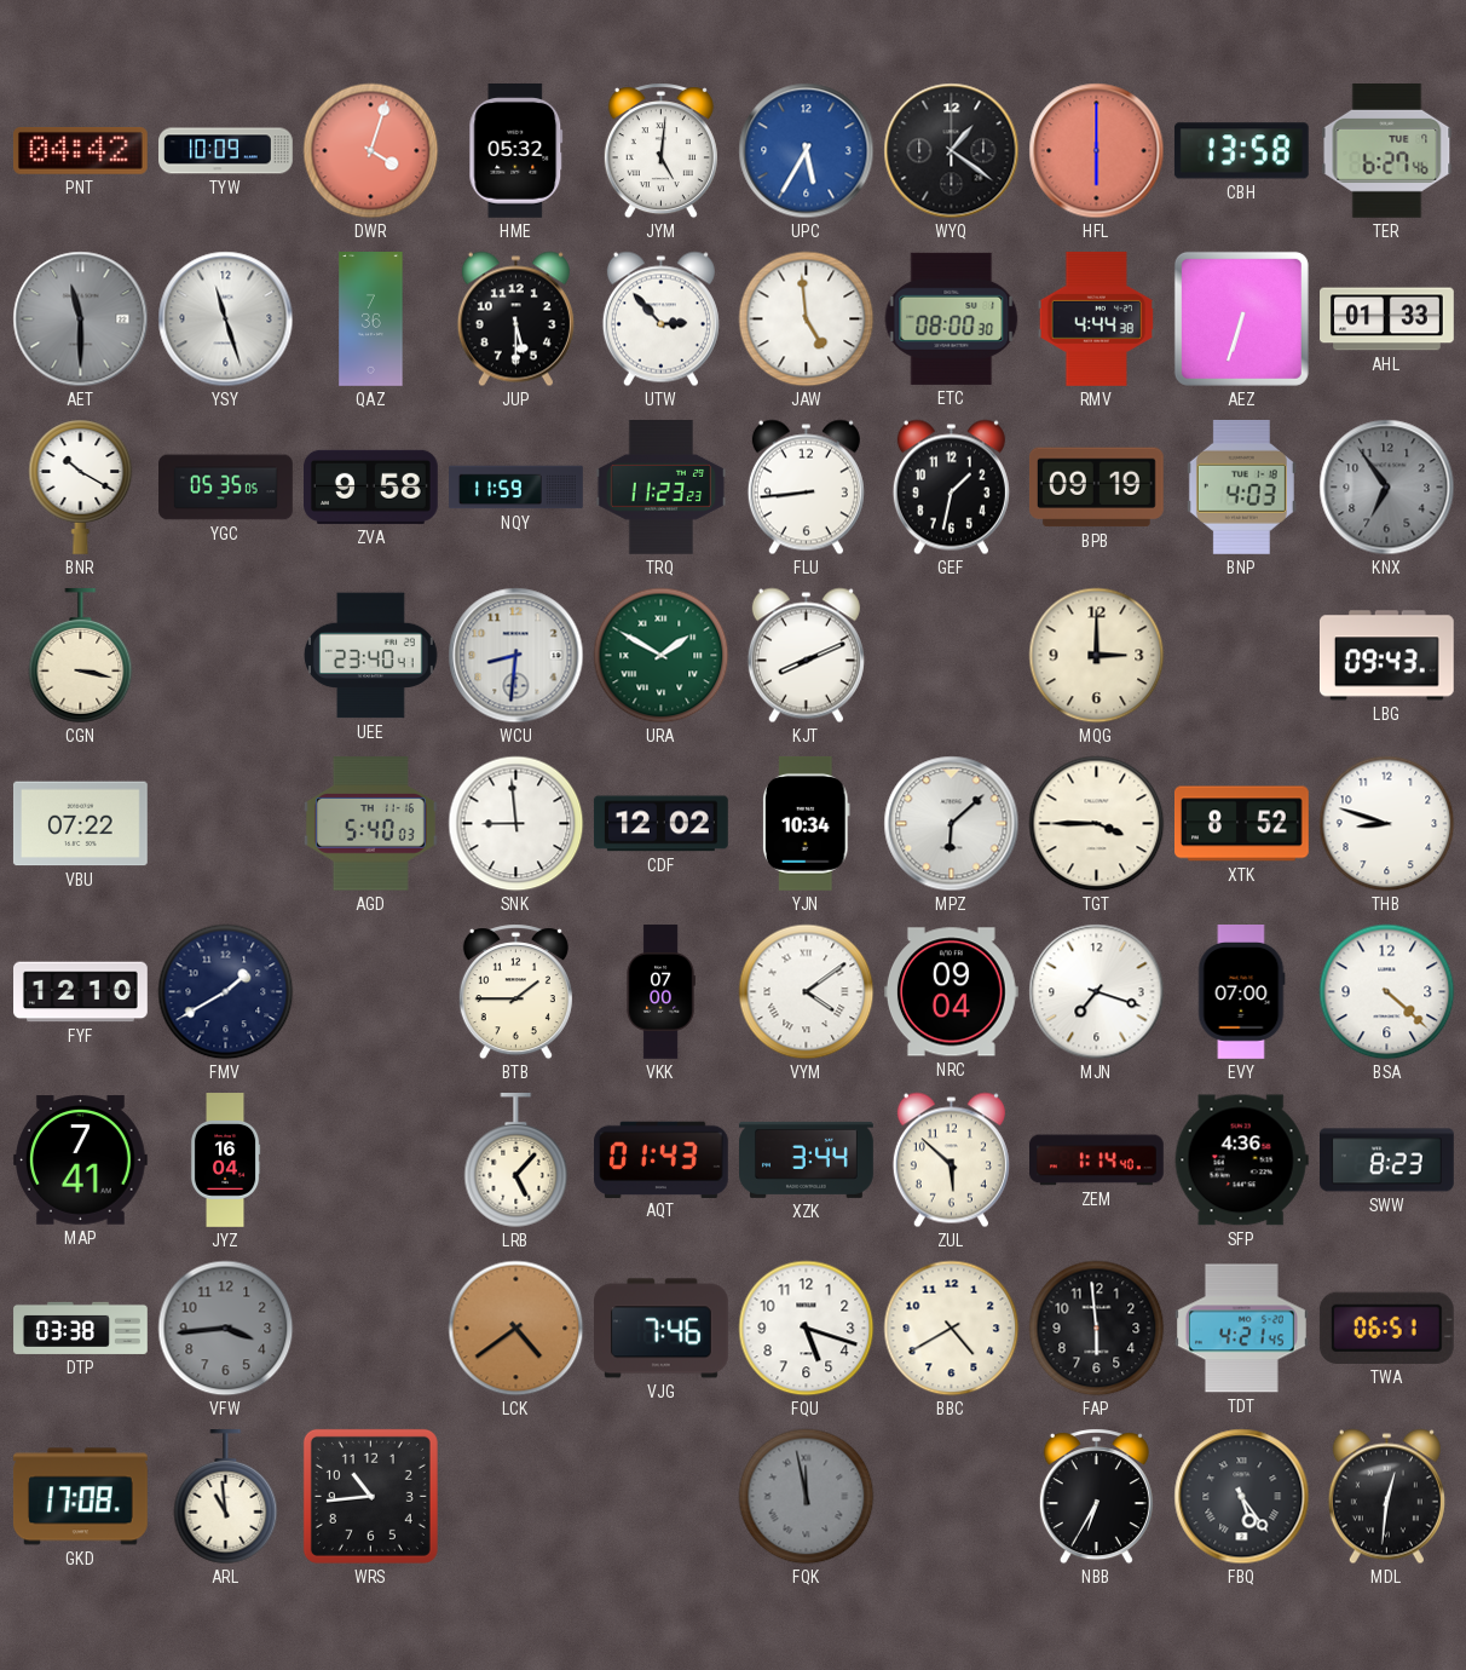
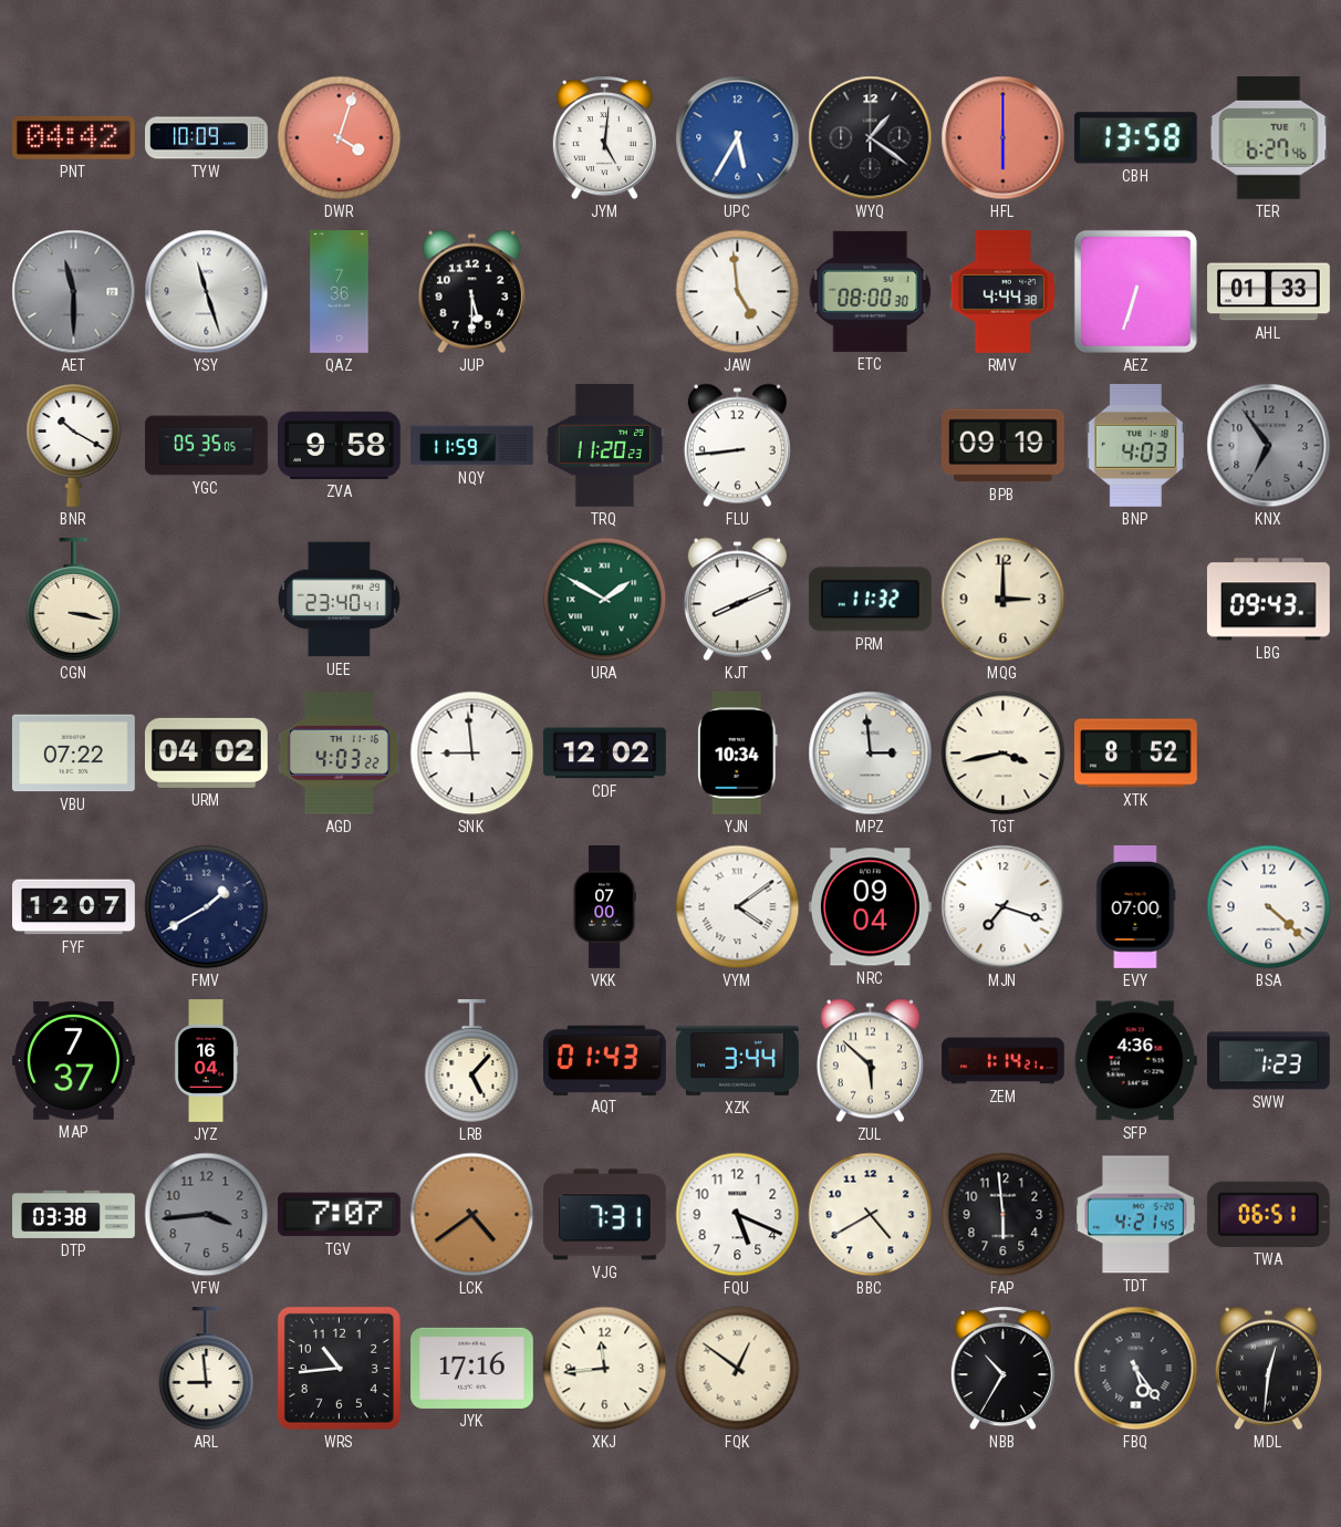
HME: 05:32 -> none
UTW: 2:53 -> none
TRQ: 11:23 -> 11:20
GEF: 1:32 -> none
WCU: 8:31 -> none
PRM: none -> 11:32
URM: none -> 04:02
AGD: 5:40 -> 4:03
MPZ: 6:08 -> 2:59
TGT: 3:45 -> 3:43
THB: 8:48 -> none
FYF: 12:10 -> 12:07
BTB: 1:45 -> none
MAP: 7:41 -> 7:37
ZEM: 1:14:40 -> 1:14:21
SWW: 8:23 -> 1:23
TGV: none -> 7:07
VJG: 7:46 -> 7:31
FQU: 5:18 -> 5:19
GKD: 17:08 -> none
ARL: 10:59 -> 8:59
JYK: none -> 17:16
XKJ: none -> 11:44
FQK: 11:58 -> 12:51
FQK dial: grey -> cream
NBB: 6:35 -> 10:35
